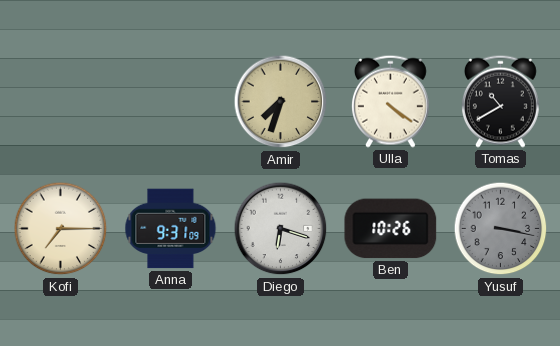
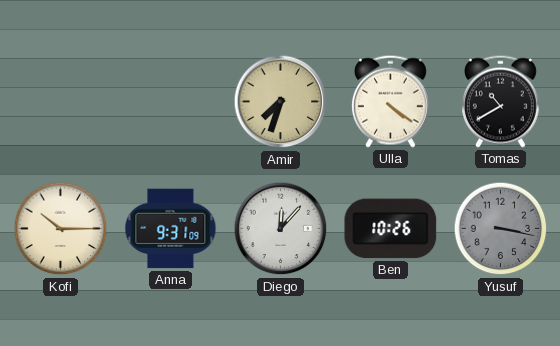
Kofi: 7:15 -> 10:15
Diego: 6:18 -> 12:07
